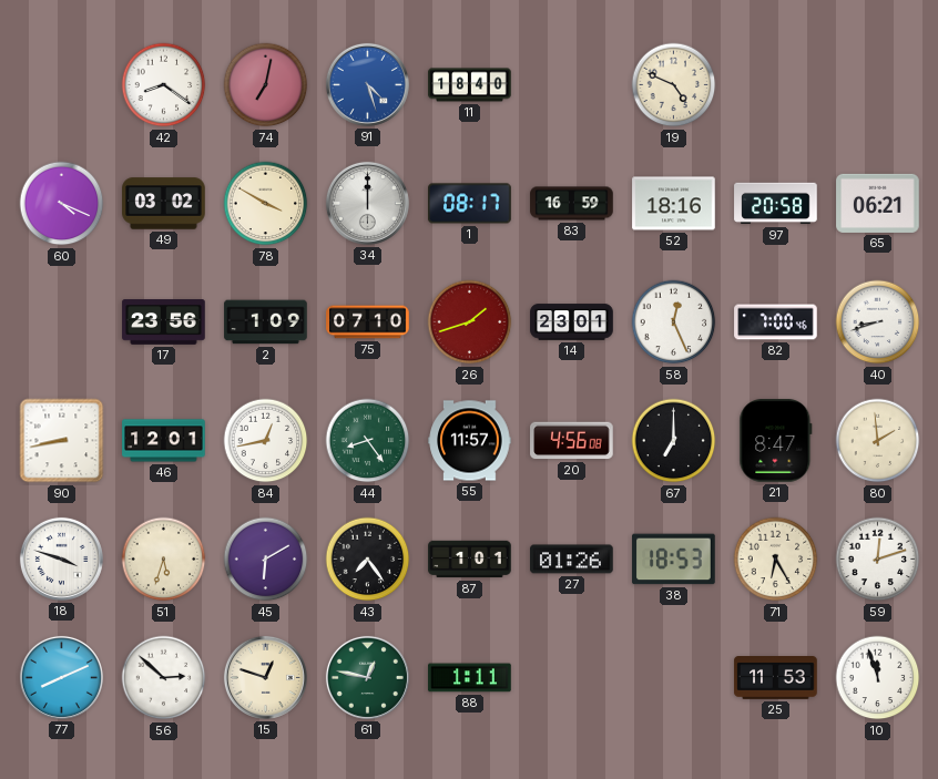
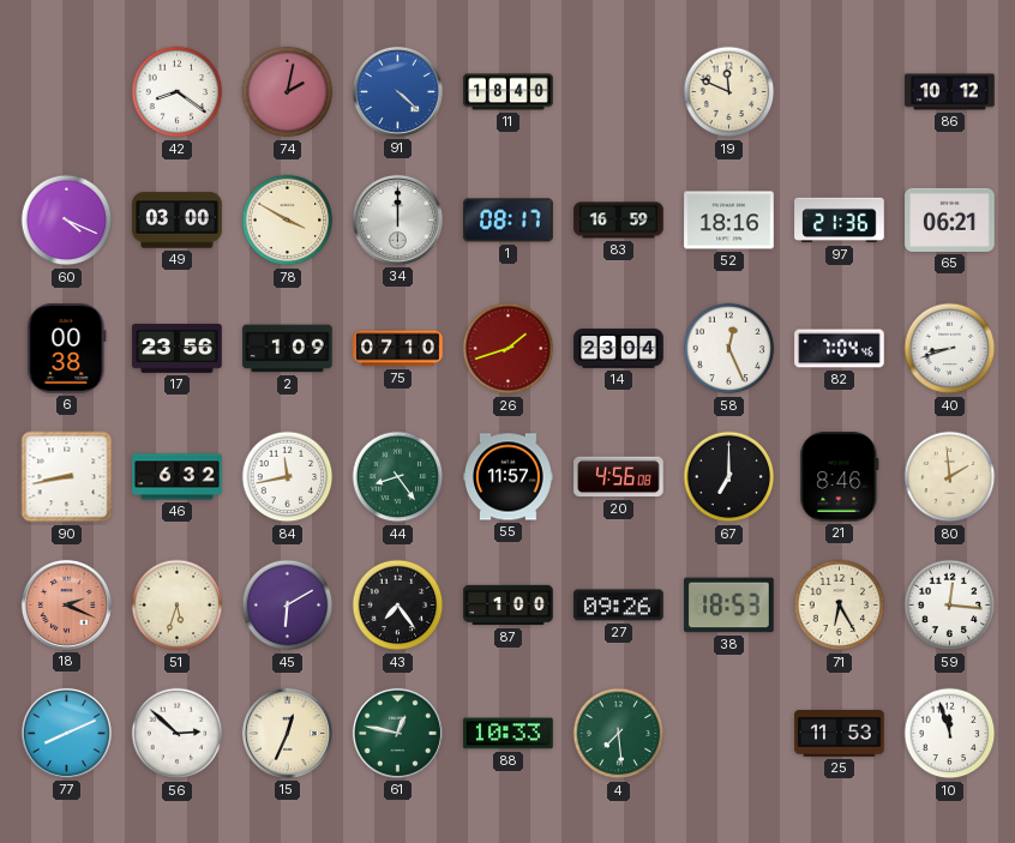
74: 7:02 -> 2:02
91: 4:27 -> 4:22
19: 4:49 -> 11:49
86: none -> 10:12
49: 03:02 -> 03:00
97: 20:58 -> 21:36
6: none -> 00:38
14: 23:01 -> 23:04
82: 7:00 -> 7:04
46: 12:01 -> 6:32
84: 12:43 -> 11:43
21: 8:47 -> 8:46
18: 3:48 -> 2:19
18 dial: white -> salmon
87: 1:01 -> 1:00
27: 01:26 -> 09:26
59: 12:12 -> 12:16
15: 12:48 -> 12:34
88: 1:11 -> 10:33
4: none -> 7:29
